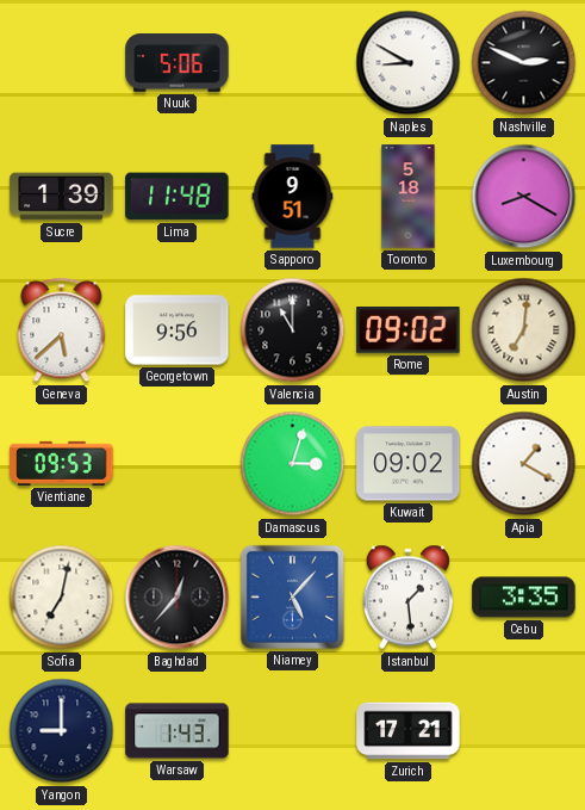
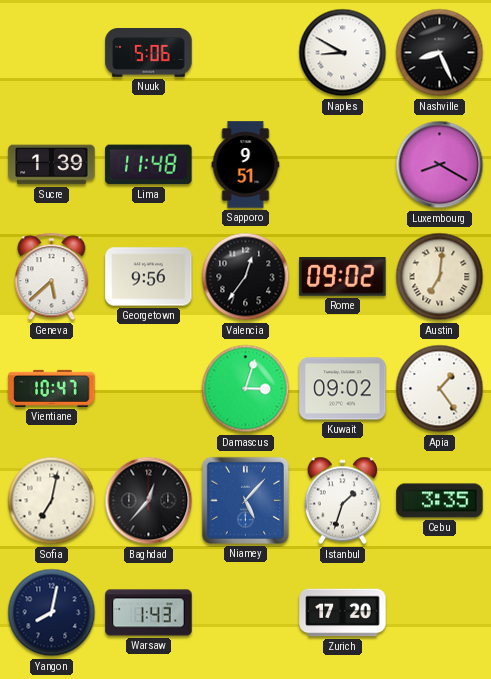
Nashville: 2:49 -> 8:26
Toronto: 5:18 -> none
Valencia: 11:00 -> 12:36
Vientiane: 09:53 -> 10:47
Apia: 1:20 -> 1:24
Istanbul: 1:29 -> 1:33
Yangon: 9:00 -> 8:02
Zurich: 17:21 -> 17:20
